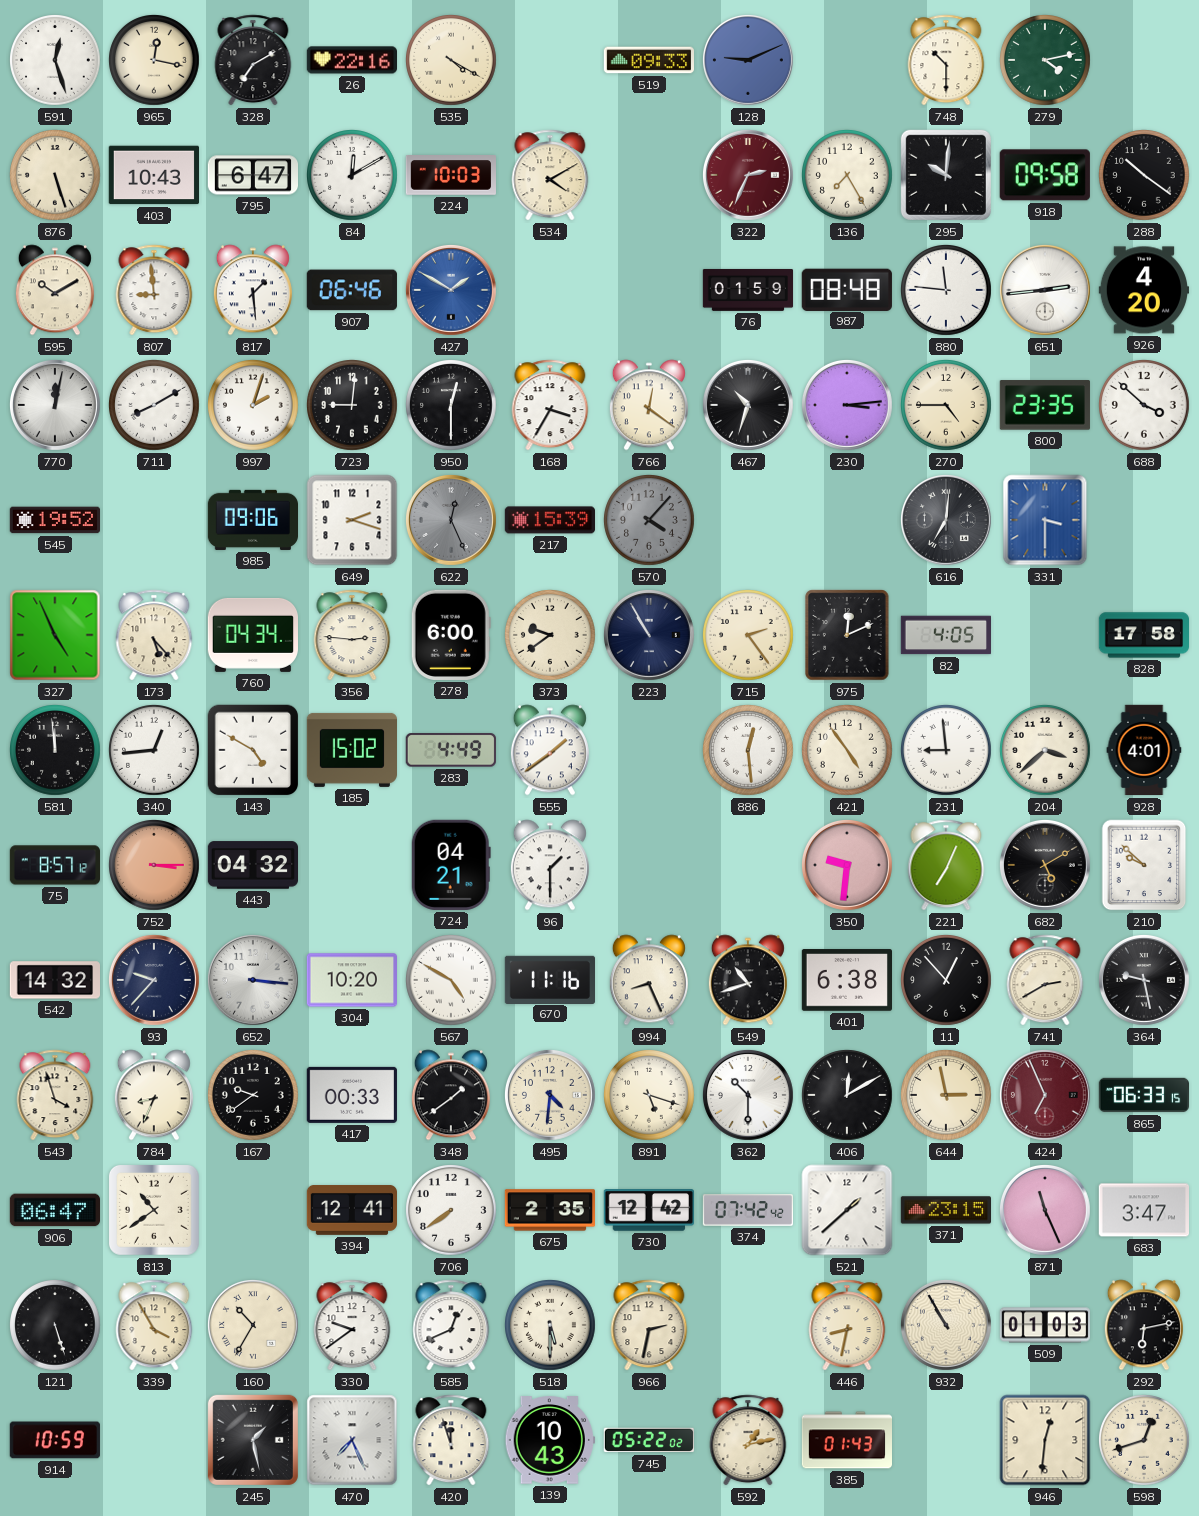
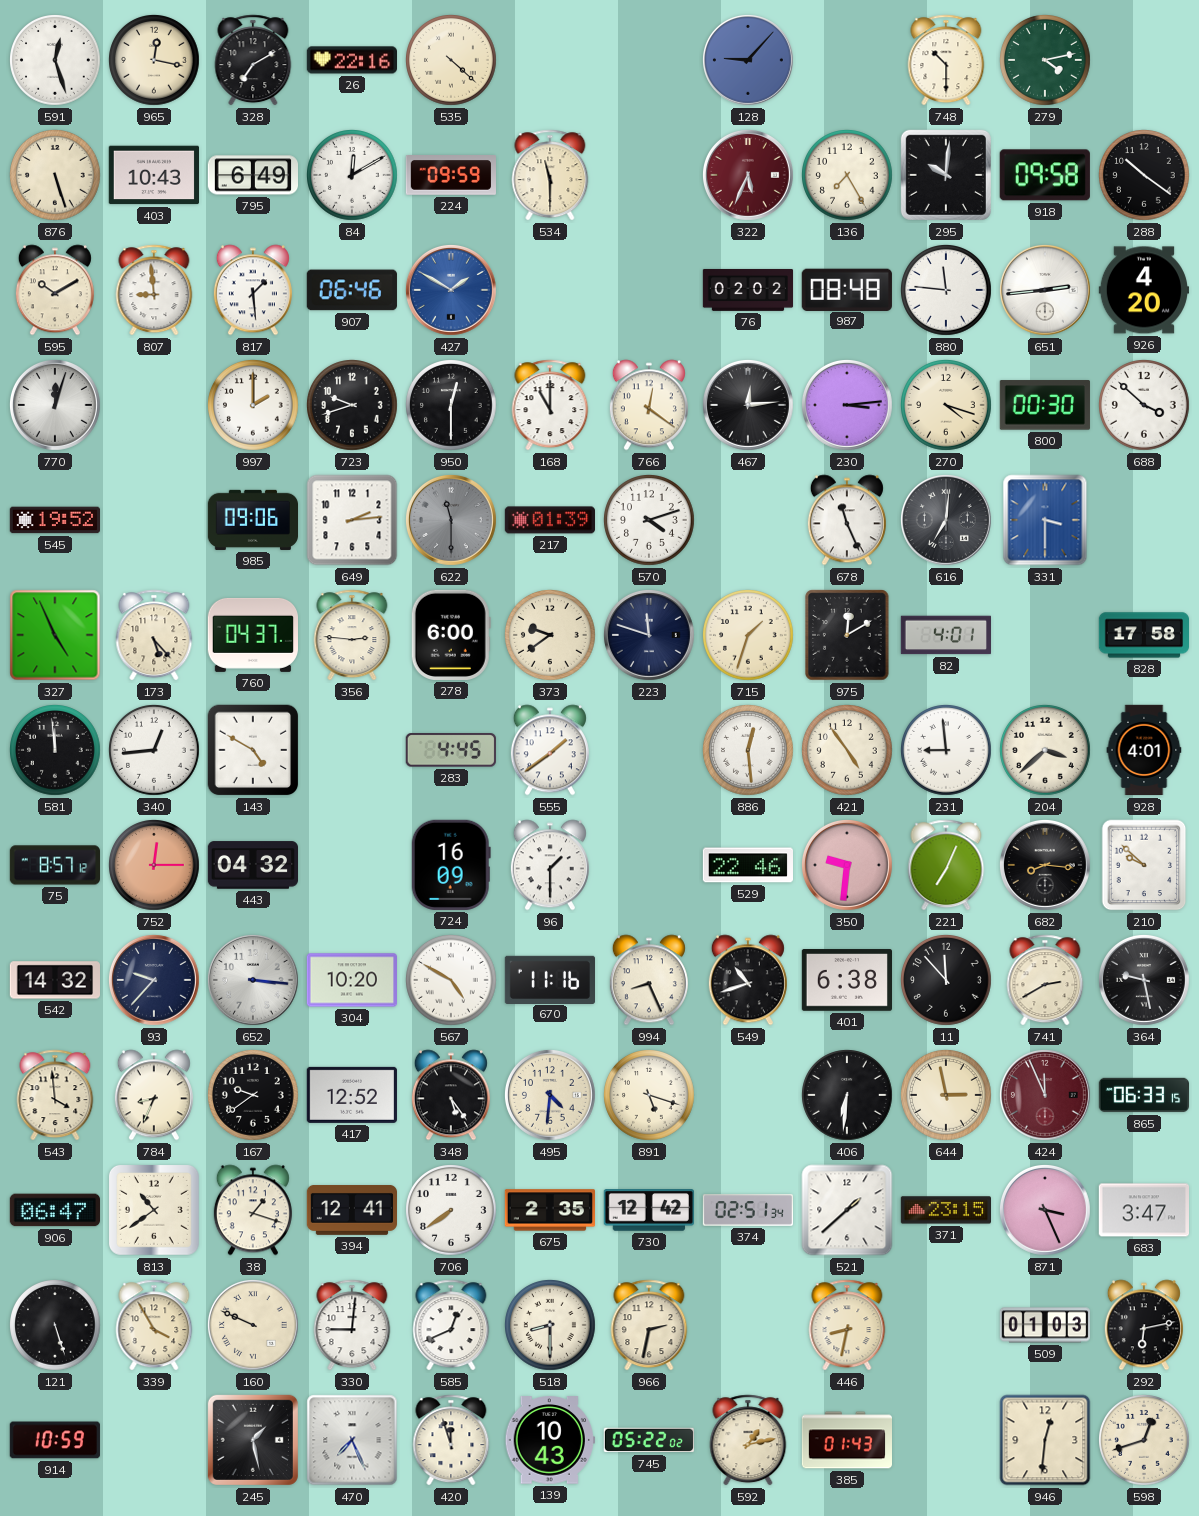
535: 4:20 -> 4:22
519: 09:33 -> none
128: 9:11 -> 9:07
795: 6:47 -> 6:49
224: 10:03 -> 09:59
534: 4:10 -> 11:30
322: 2:34 -> 5:34
76: 01:59 -> 02:02
770: 12:02 -> 12:03
711: 8:10 -> none
997: 2:03 -> 2:00
723: 9:01 -> 9:42
168: 3:35 -> 11:00
467: 10:33 -> 12:14
270: 4:45 -> 4:18
800: 23:35 -> 00:30
649: 2:18 -> 2:14
622: 12:26 -> 11:30
217: 15:39 -> 01:39
570: 4:07 -> 4:12
570 dial: grey -> white
678: none -> 11:26
760: 04:34 -> 04:37
223: 10:55 -> 11:48
715: 2:24 -> 1:33
975: 12:11 -> 12:10
82: 4:05 -> 4:01
185: 15:02 -> none
283: 4:49 -> 4:45
752: 3:15 -> 12:15
724: 04:21 -> 16:09
529: none -> 22:46
682: 5:10 -> 8:16
11: 12:53 -> 11:53
543: 3:57 -> 3:59
417: 00:33 -> 12:52
348: 1:39 -> 5:24
362: 10:30 -> none
406: 12:10 -> 6:31
424: 6:56 -> 11:56
38: none -> 1:18
374: 07:42 -> 02:51
871: 11:26 -> 3:26
160: 10:35 -> 9:49
330: 9:39 -> 9:01
518: 5:30 -> 8:30
932: 10:55 -> none
